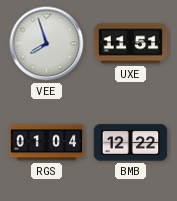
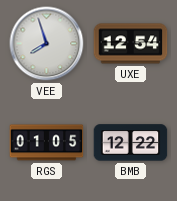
UXE: 11:51 -> 12:54
RGS: 01:04 -> 01:05
